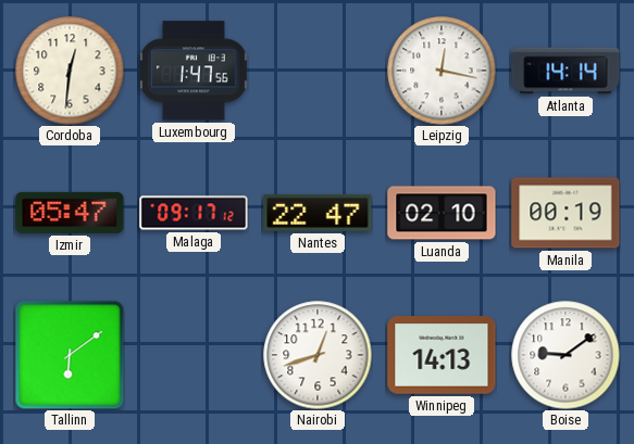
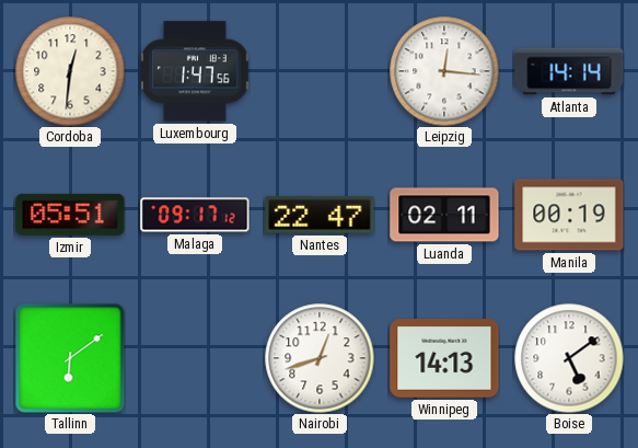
Leipzig: 12:17 -> 12:16
Izmir: 05:47 -> 05:51
Luanda: 02:10 -> 02:11
Boise: 9:09 -> 5:09
